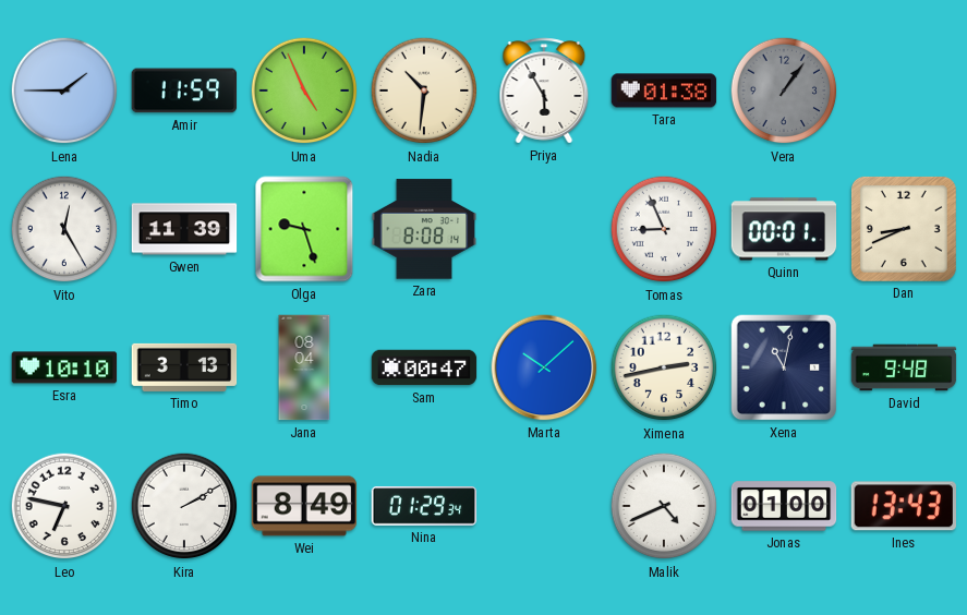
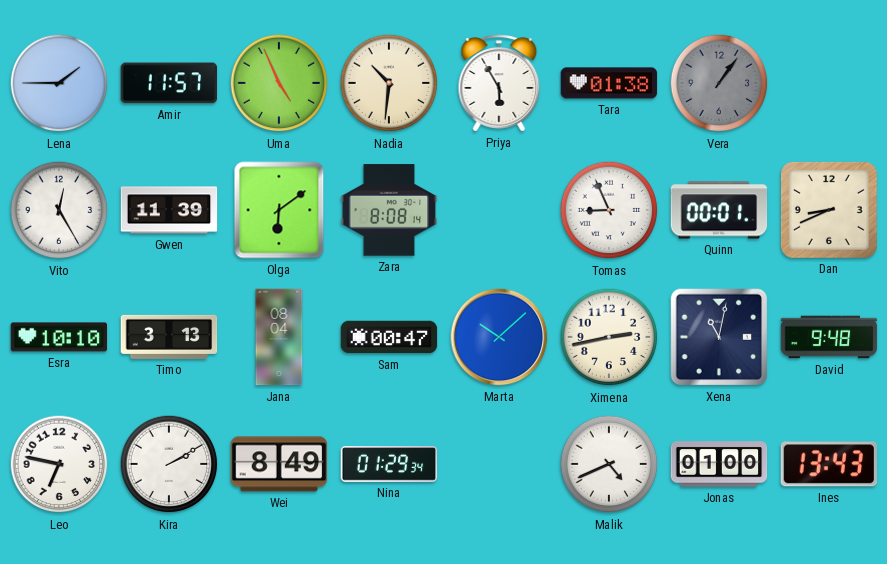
Amir: 11:59 -> 11:57
Olga: 9:27 -> 6:09
